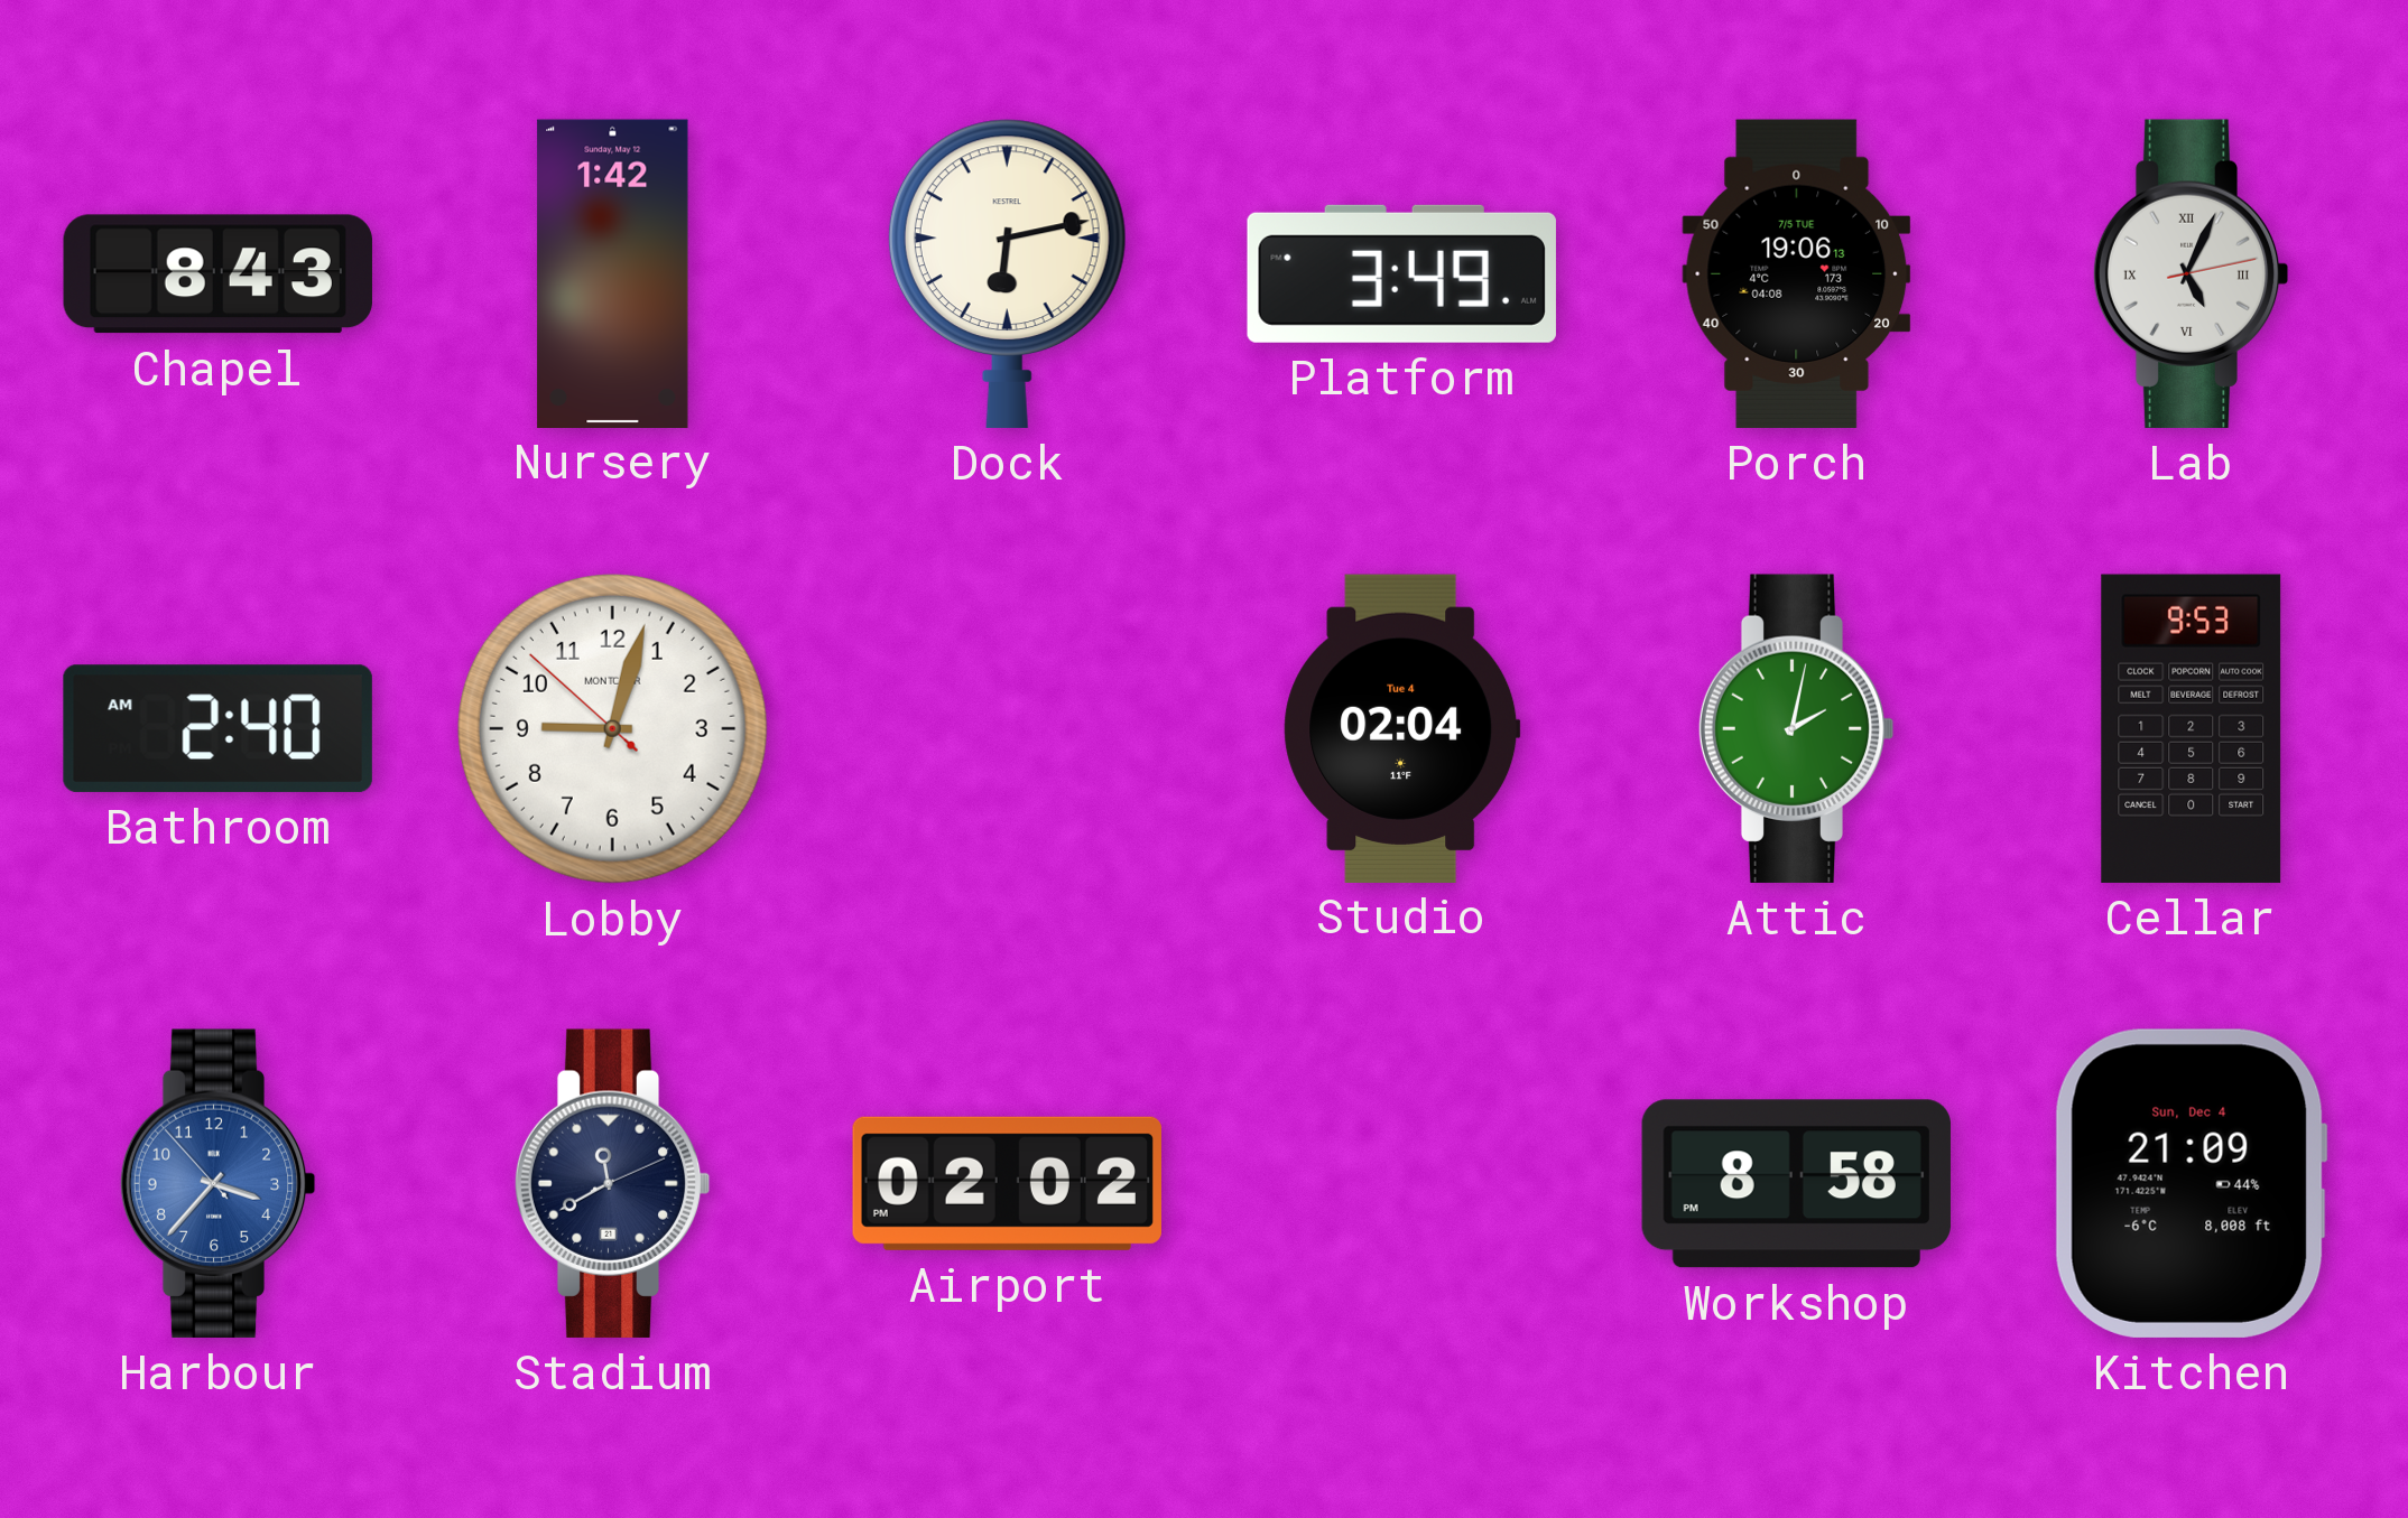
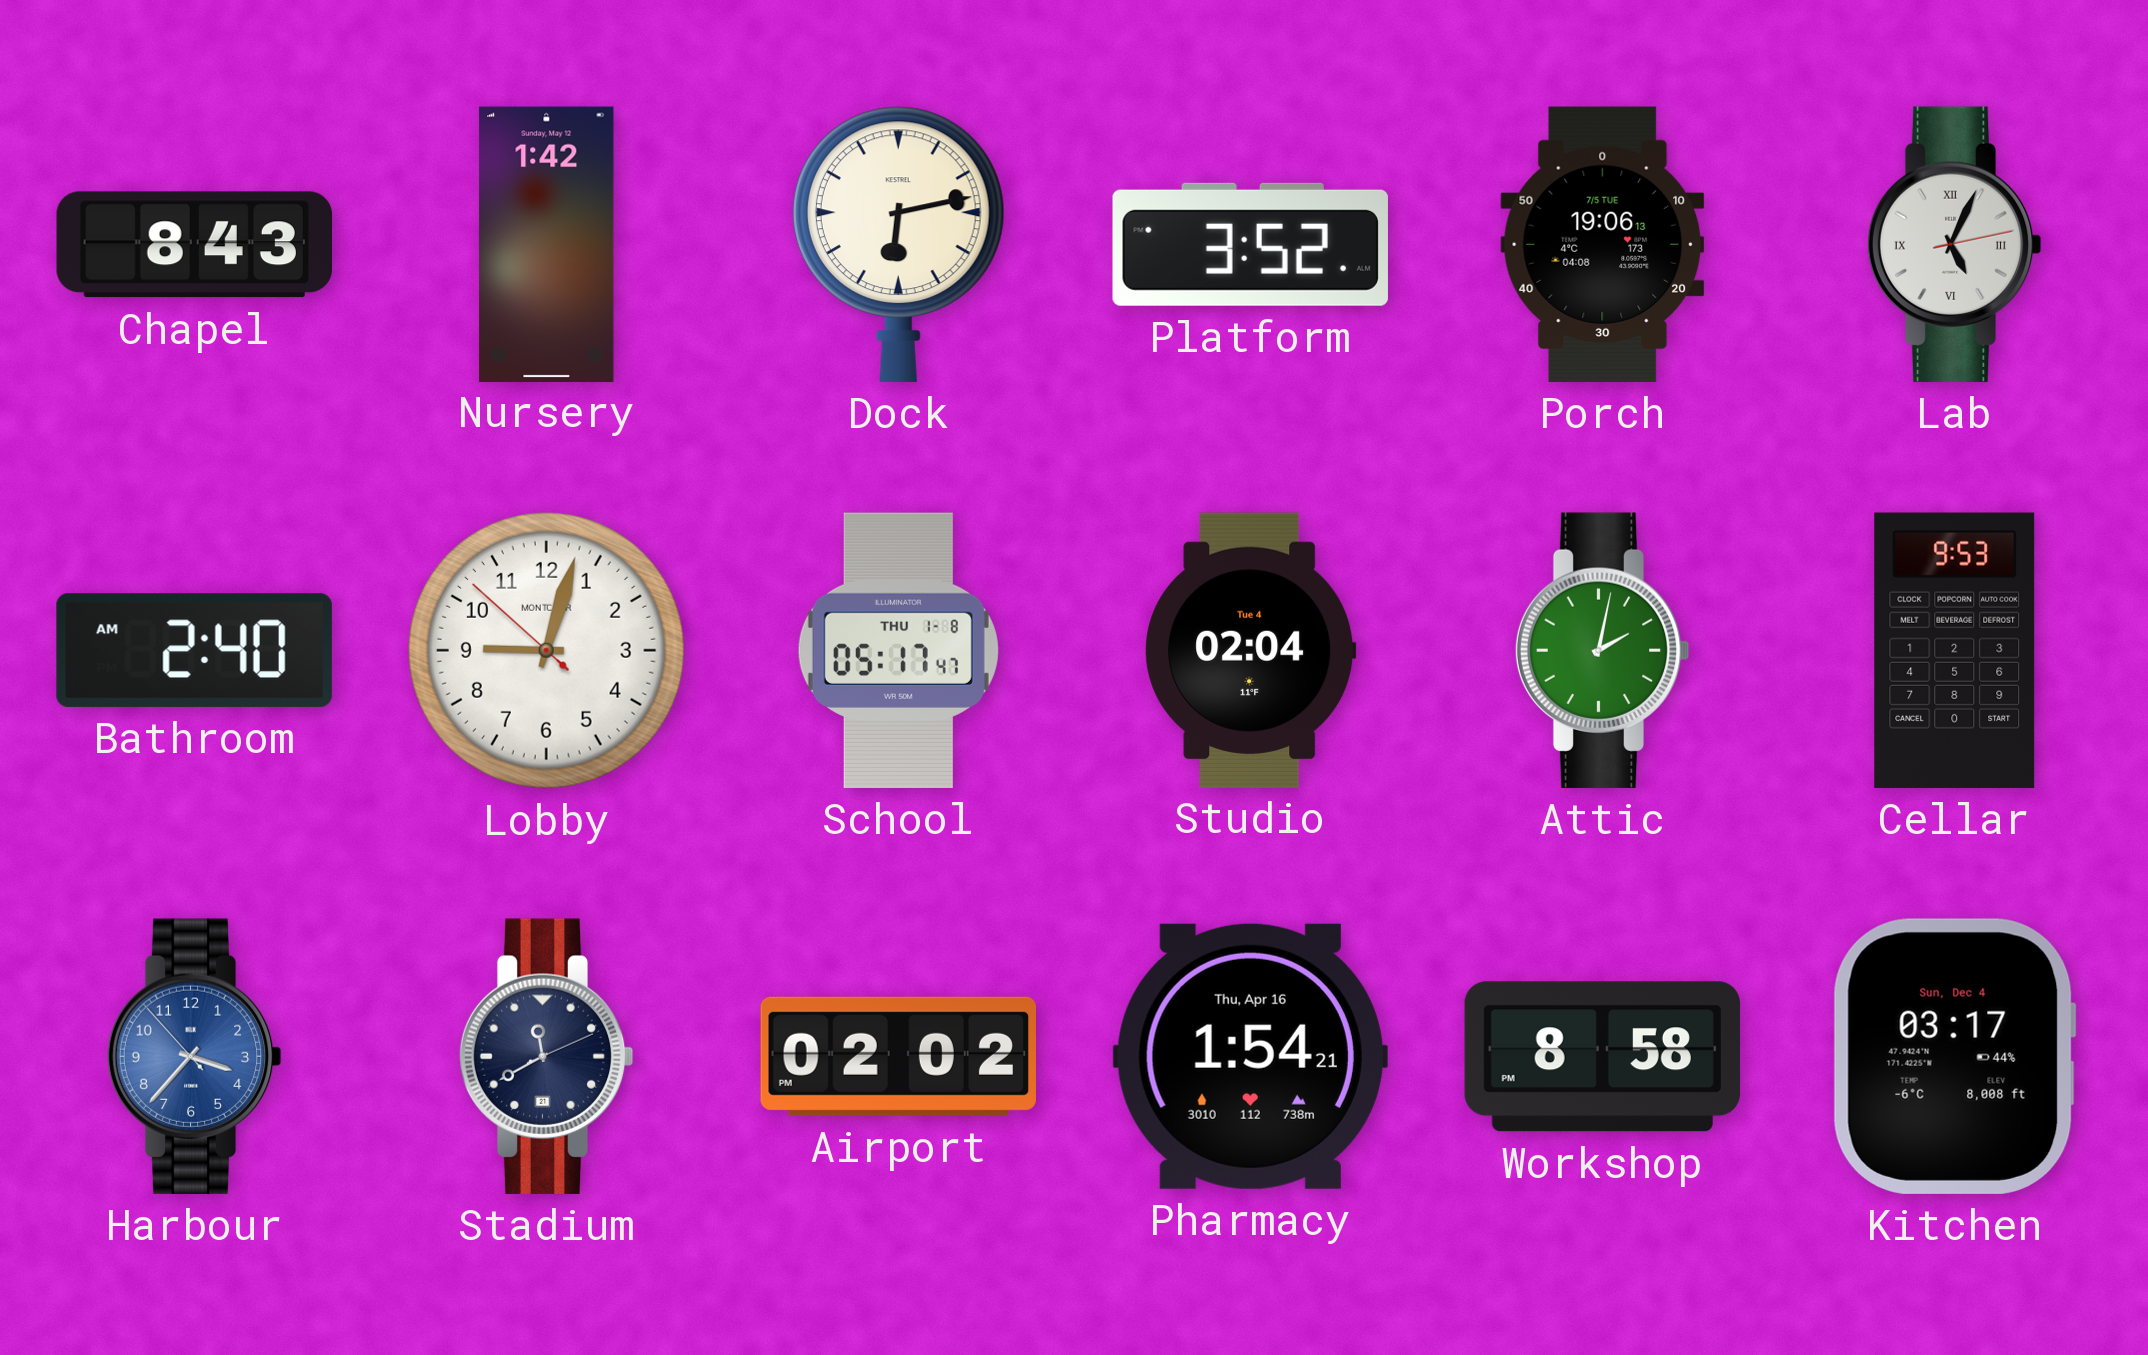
Platform: 3:49 -> 3:52
School: none -> 05:17
Pharmacy: none -> 1:54
Kitchen: 21:09 -> 03:17
